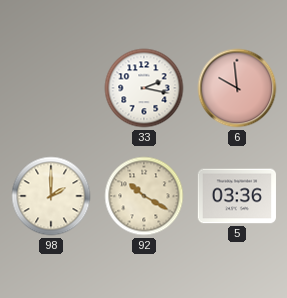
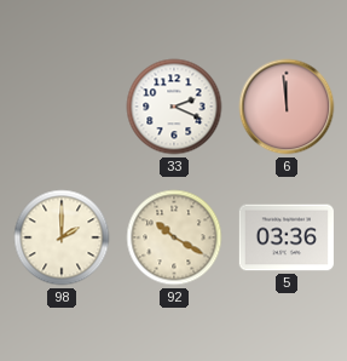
33: 2:17 -> 2:19
6: 9:59 -> 11:59
